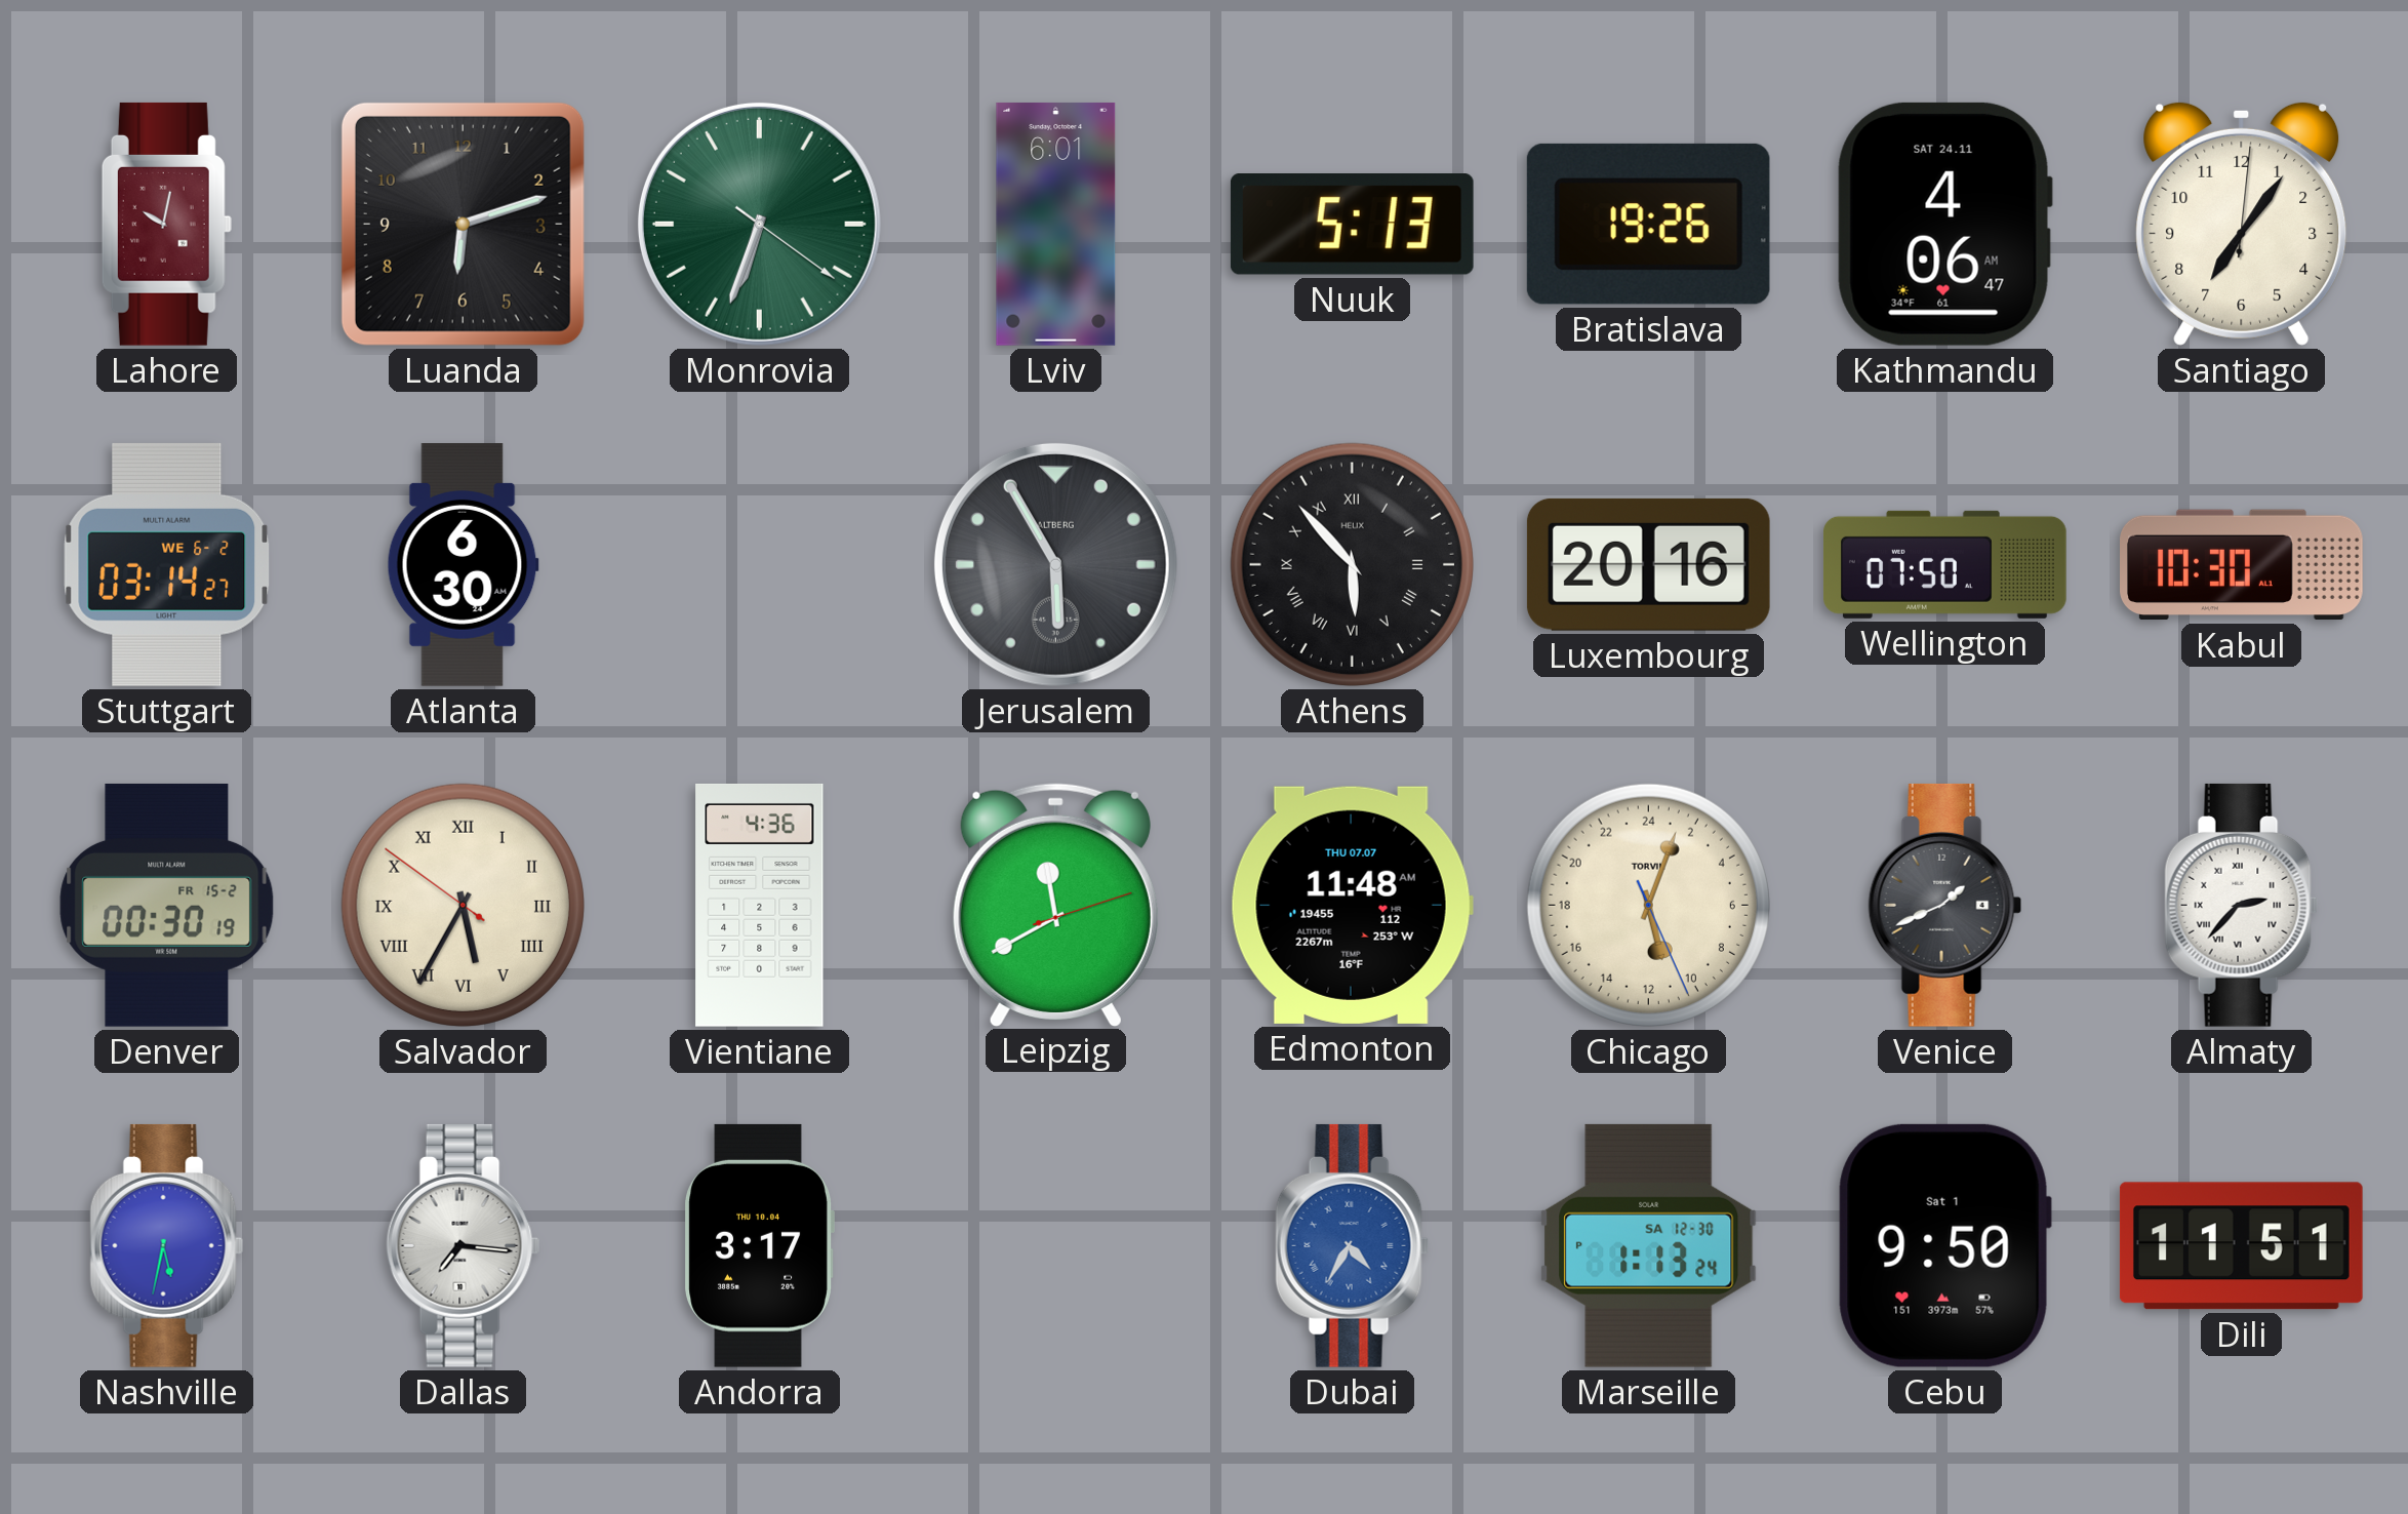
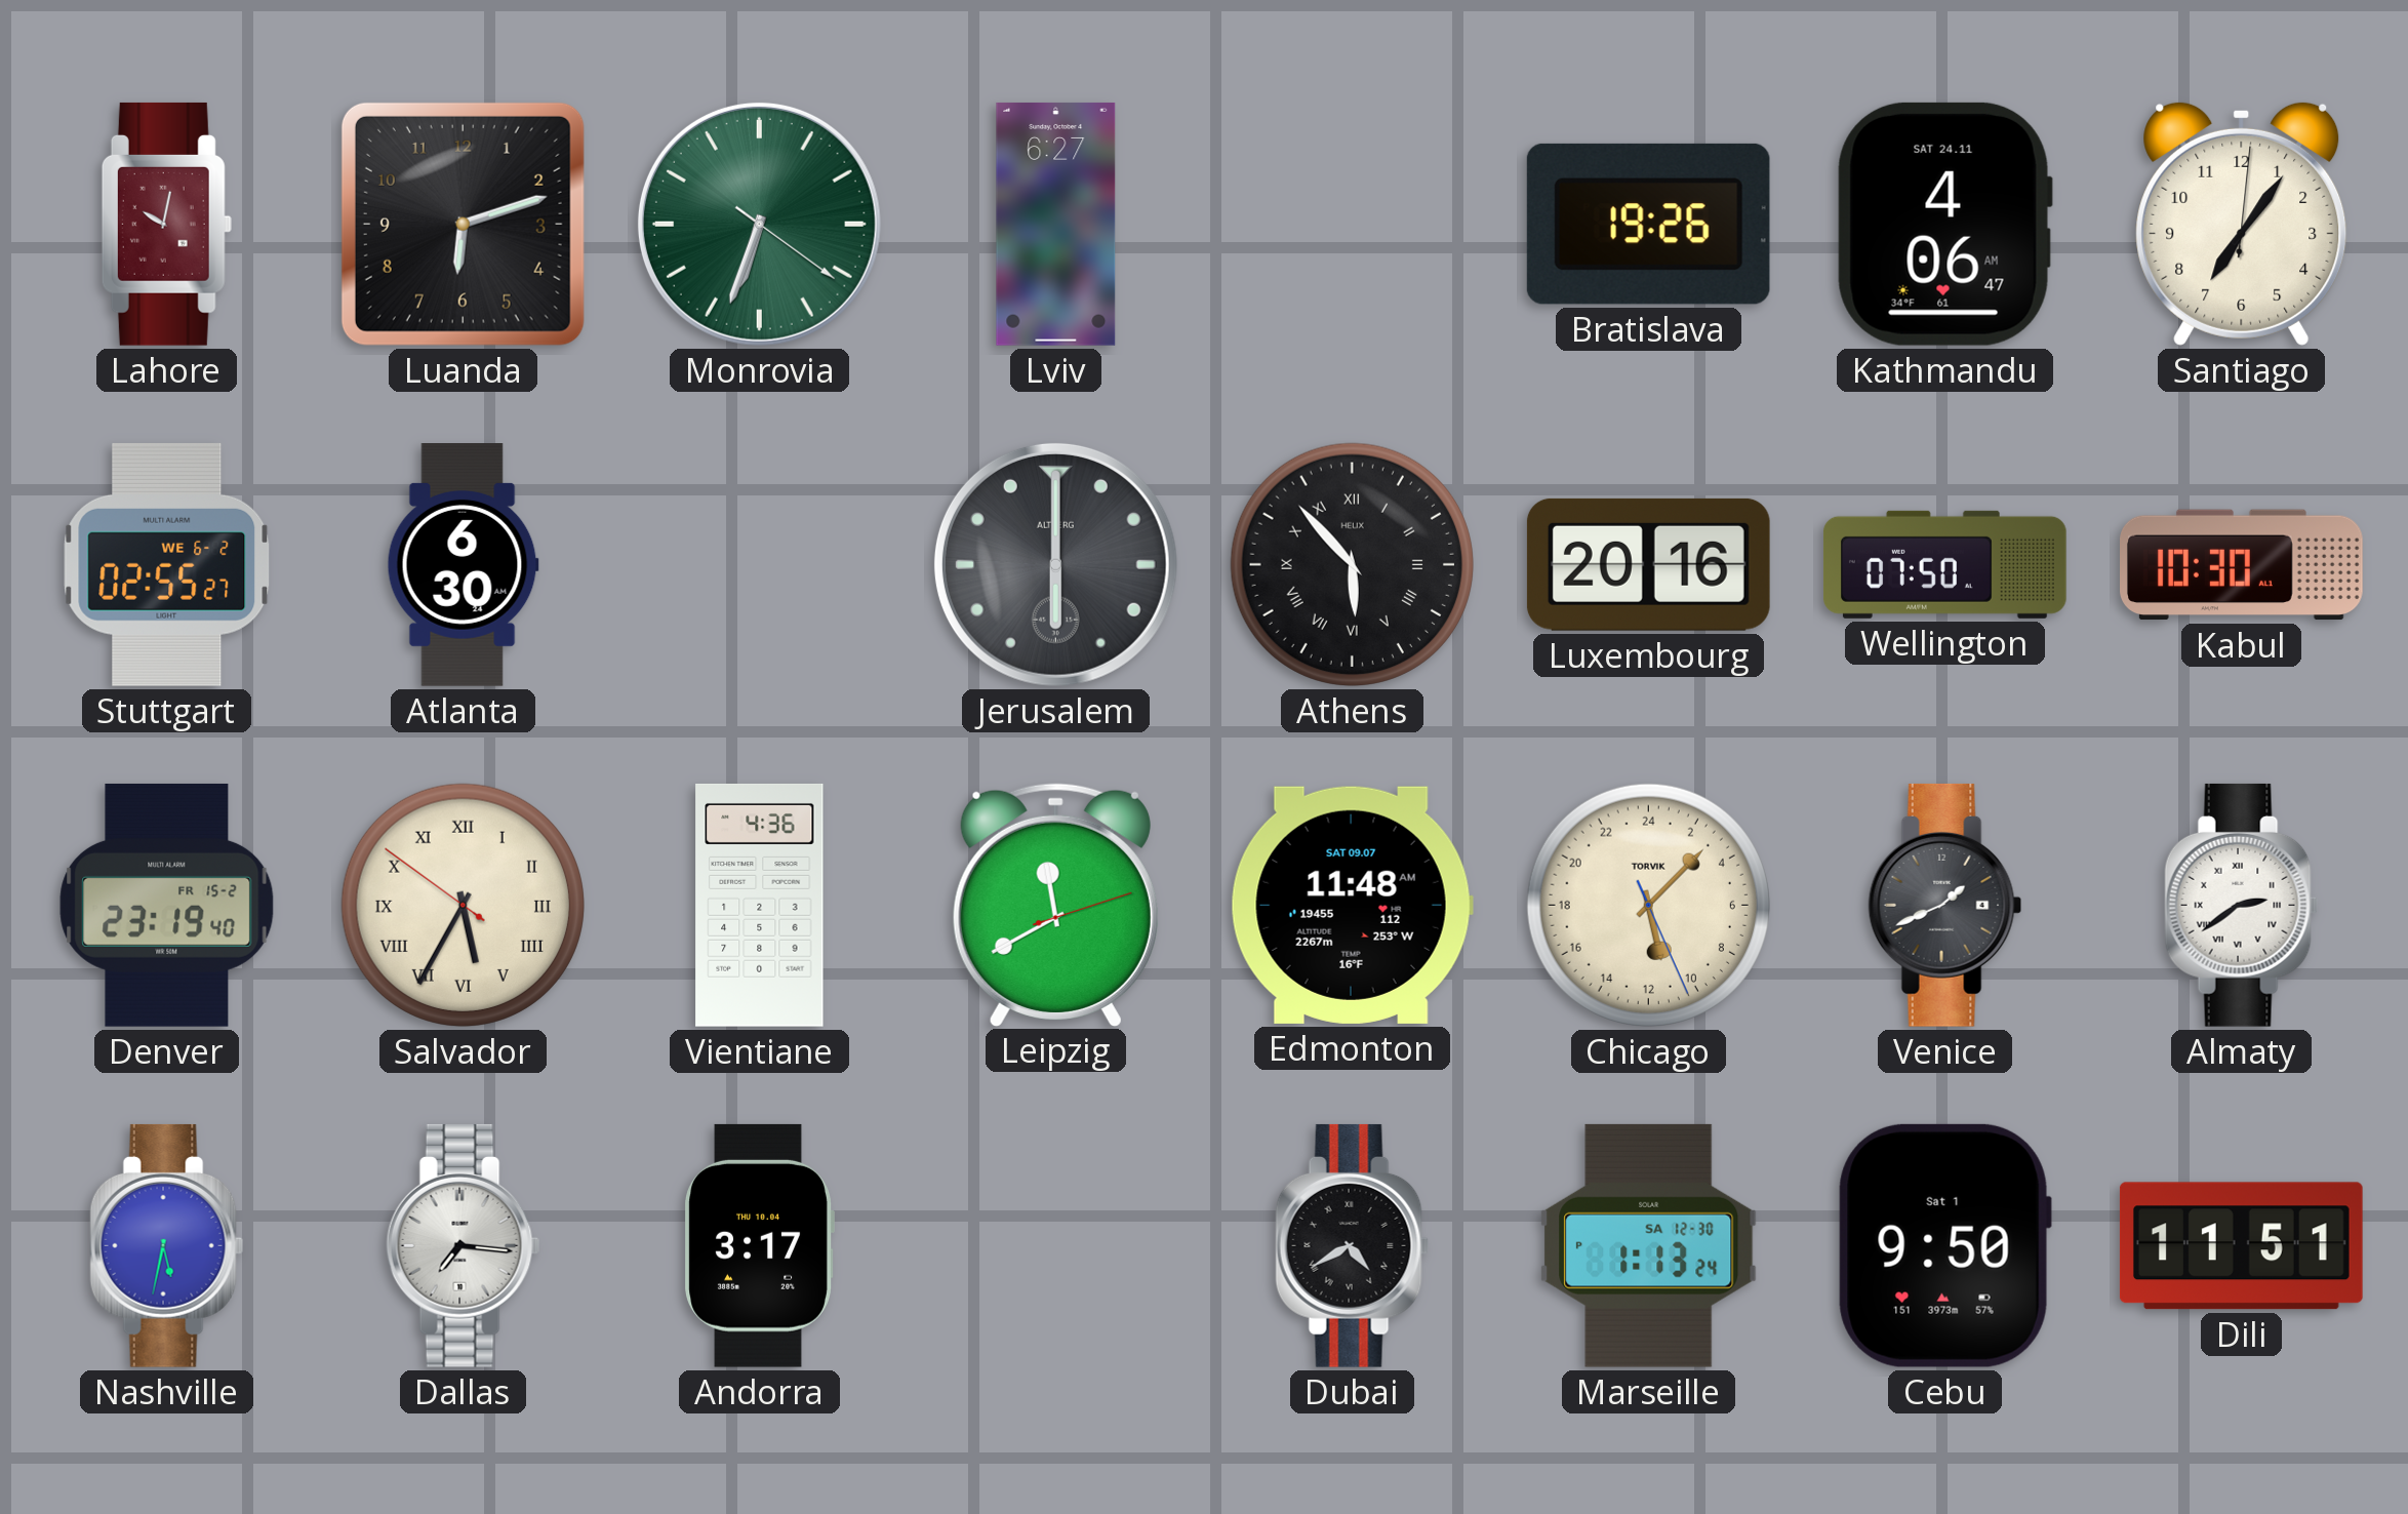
Lviv: 6:01 -> 6:27
Nuuk: 5:13 -> none
Stuttgart: 03:14 -> 02:55
Jerusalem: 5:55 -> 6:00
Denver: 00:30 -> 23:19
Edmonton date: THU 07.07 -> SAT 09.07
Chicago: 11:03 -> 11:07
Almaty: 2:37 -> 2:39
Dubai: 4:35 -> 4:40
Dubai dial: blue -> black
